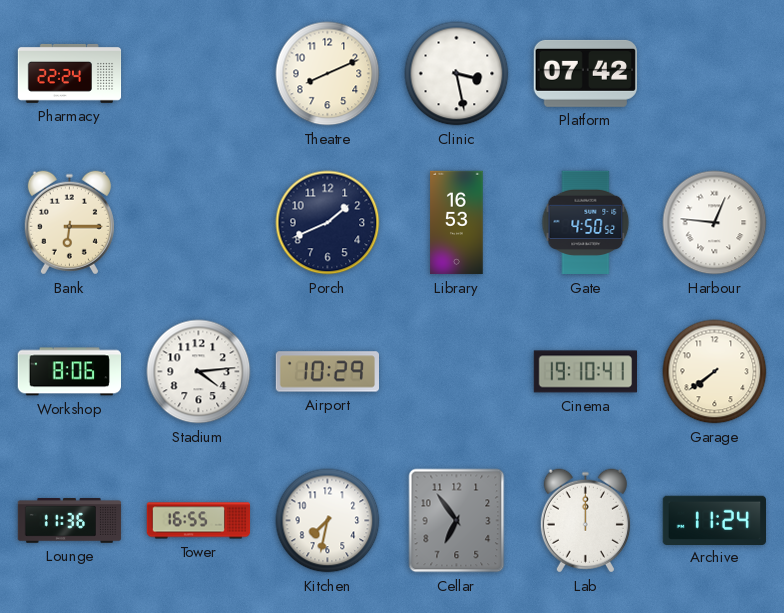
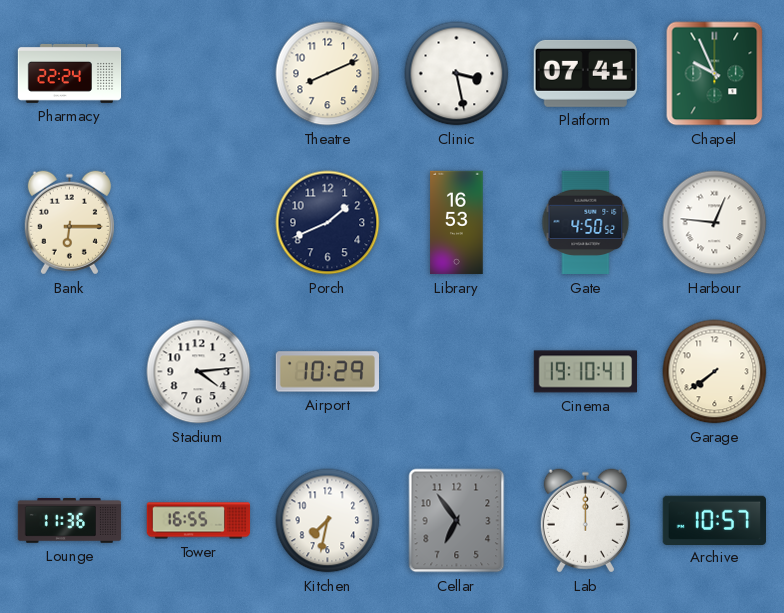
Platform: 07:42 -> 07:41
Chapel: none -> 9:56
Workshop: 8:06 -> none
Archive: 11:24 -> 10:57
